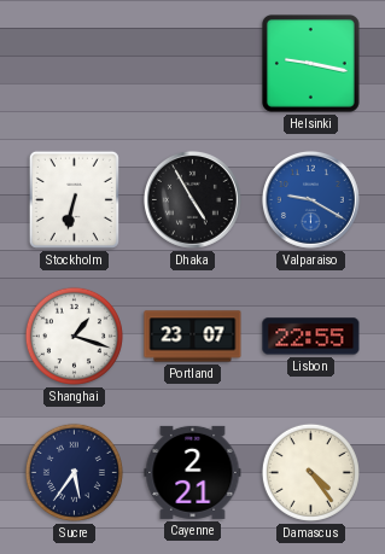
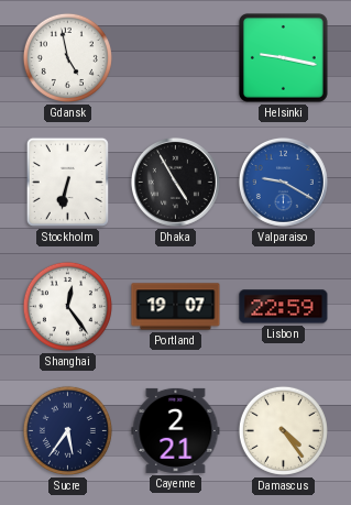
Gdansk: none -> 4:58
Shanghai: 1:18 -> 12:24
Portland: 23:07 -> 19:07
Lisbon: 22:55 -> 22:59
